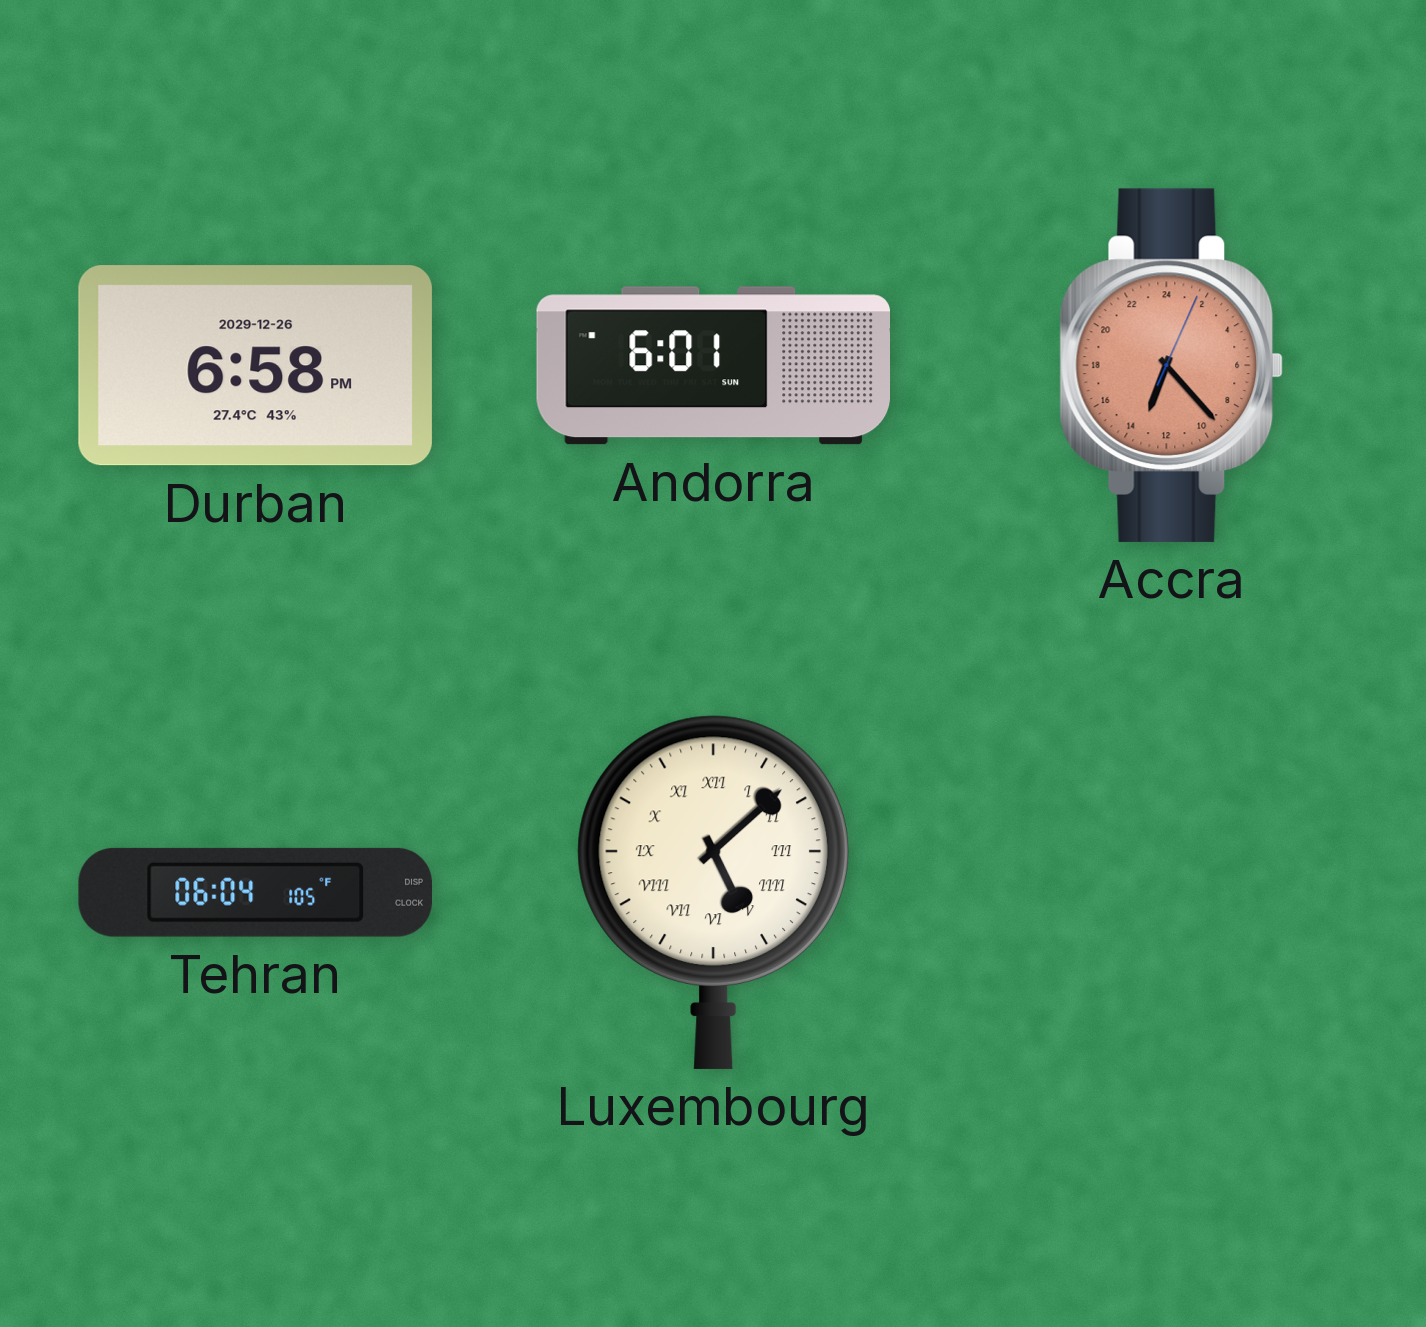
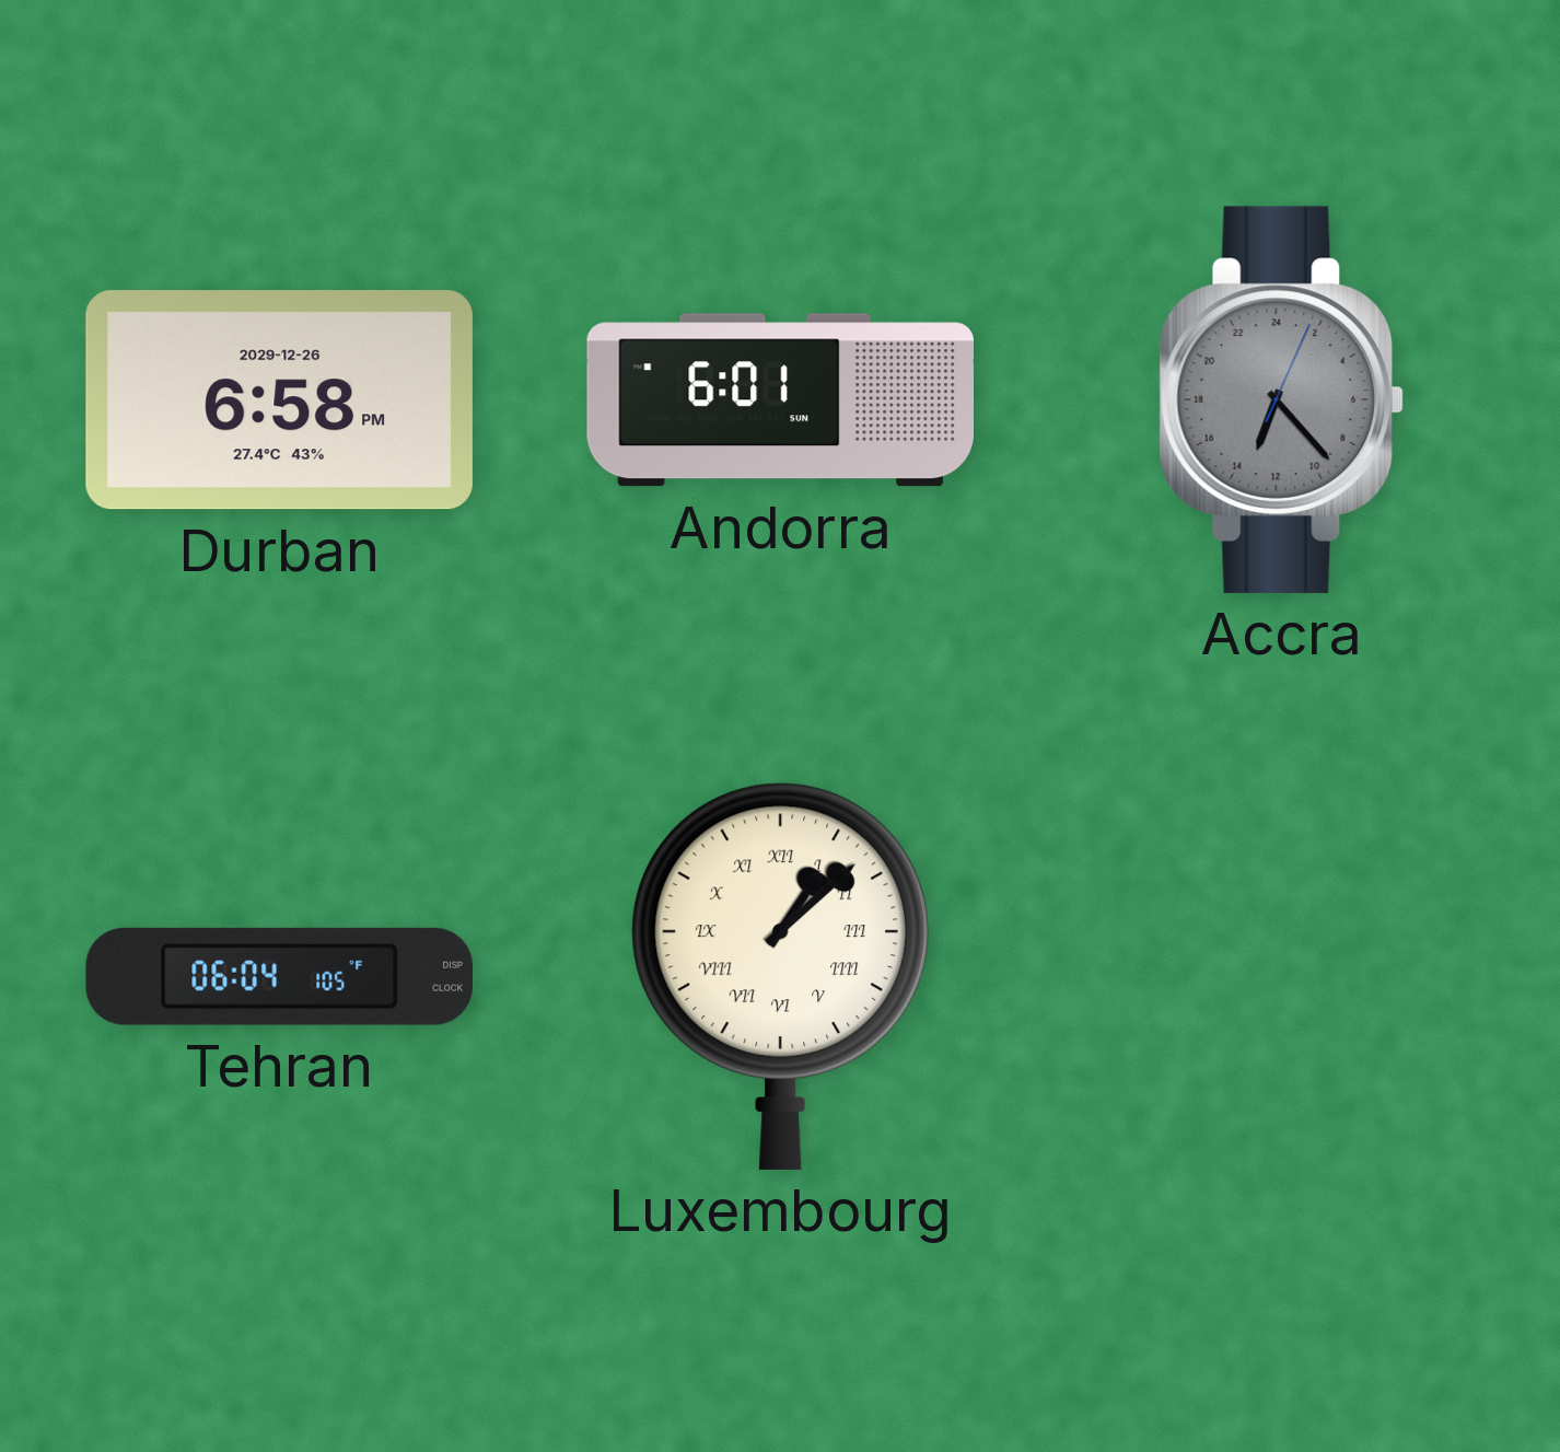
Accra dial: salmon -> grey
Luxembourg: 5:08 -> 1:08
